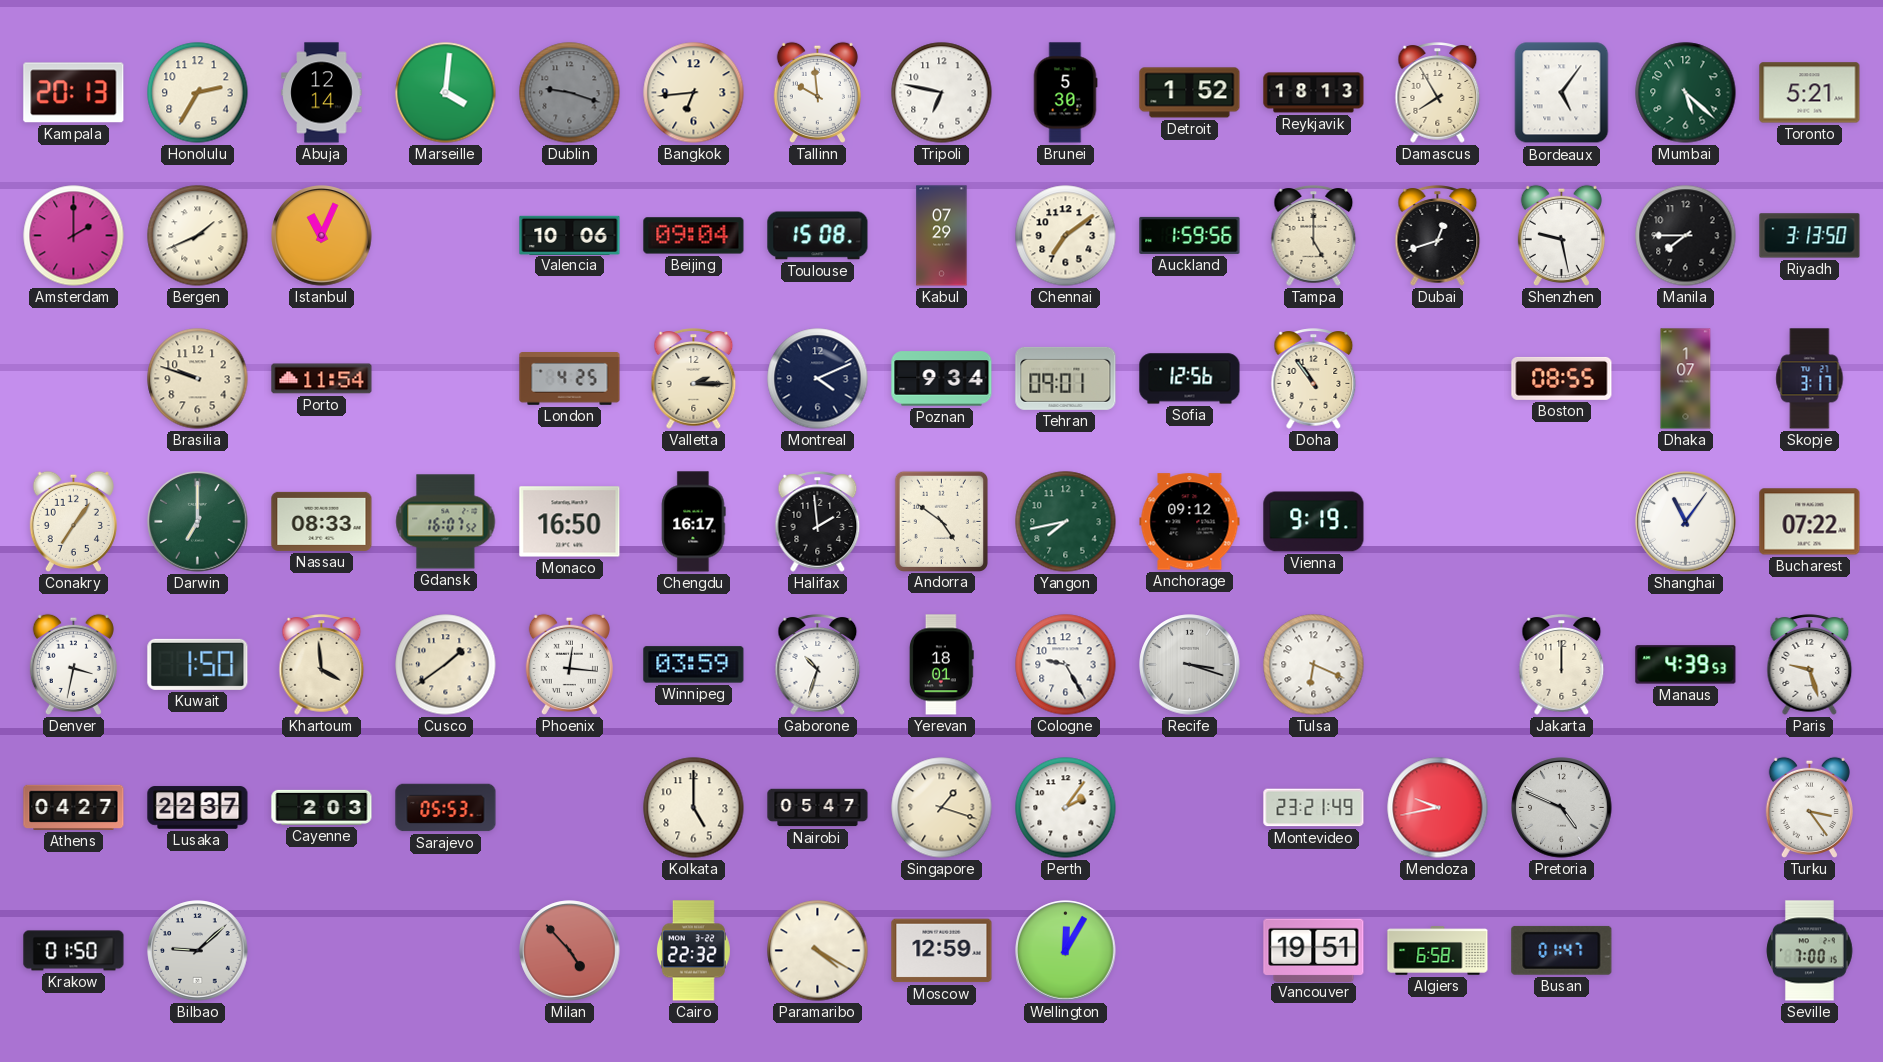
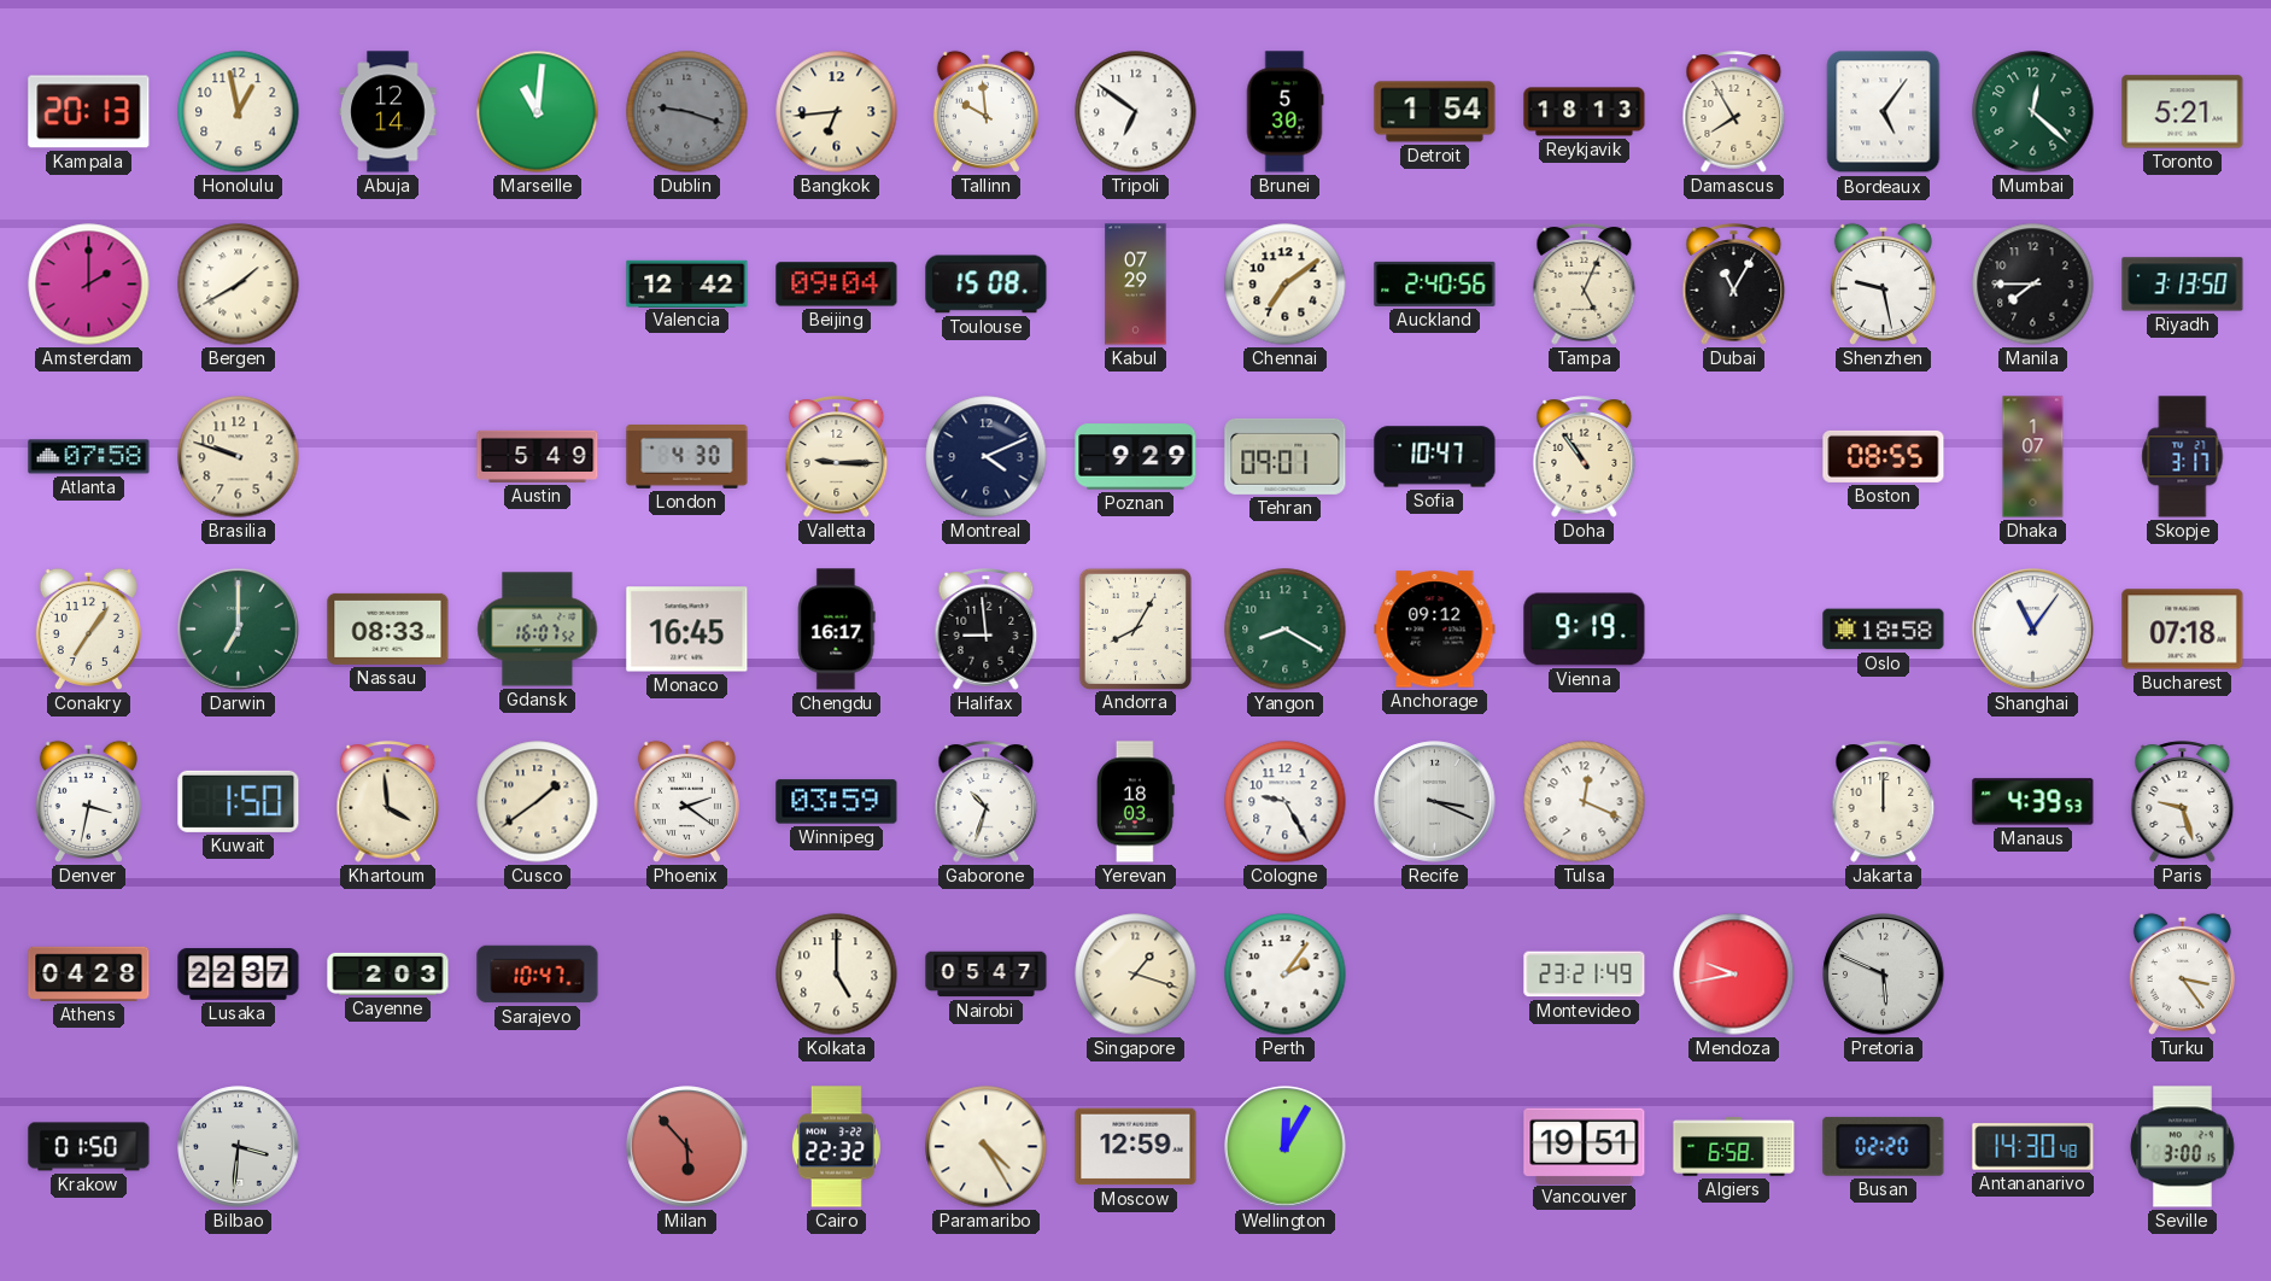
Honolulu: 2:35 -> 12:58
Marseille: 4:01 -> 11:01
Tripoli: 6:47 -> 6:51
Detroit: 1:52 -> 1:54
Mumbai: 5:22 -> 12:22
Bergen: 1:41 -> 1:40
Istanbul: 11:04 -> none
Valencia: 10:06 -> 12:42
Auckland: 1:59 -> 2:40
Tampa: 5:00 -> 5:04
Dubai: 12:42 -> 11:05
Atlanta: none -> 07:58
Porto: 11:54 -> none
Austin: none -> 5:49
London: 4:25 -> 4:30
Valletta: 2:15 -> 9:15
Poznan: 9:34 -> 9:29
Sofia: 12:56 -> 10:47
Monaco: 16:50 -> 16:45
Halifax: 1:59 -> 8:59
Andorra: 4:51 -> 8:05
Yangon: 7:43 -> 8:20
Oslo: none -> 18:58
Bucharest: 07:22 -> 07:18
Phoenix: 12:16 -> 2:21
Yerevan: 18:01 -> 18:03
Recife: 3:18 -> 3:19
Tulsa: 6:19 -> 12:19
Athens: 04:27 -> 04:28
Sarajevo: 05:53 -> 10:47
Pretoria: 4:49 -> 5:49
Bilbao: 9:08 -> 3:31
Milan: 4:53 -> 5:53
Paramaribo: 4:20 -> 4:25
Busan: 01:47 -> 02:20
Antananarivo: none -> 14:30
Seville: 7:00 -> 3:00
